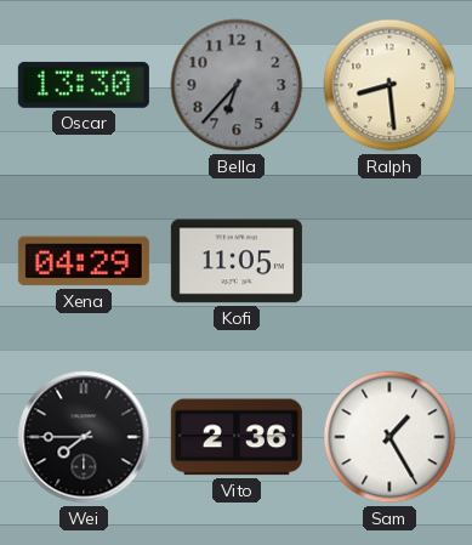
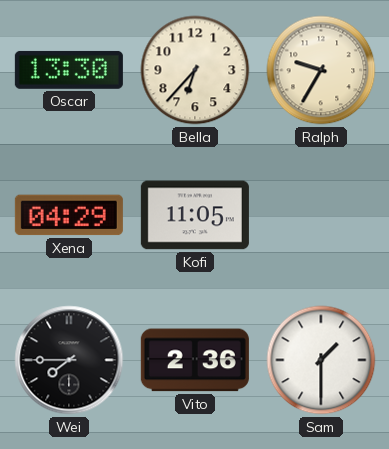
Bella dial: grey -> cream
Ralph: 8:29 -> 9:35
Sam: 1:25 -> 1:30
